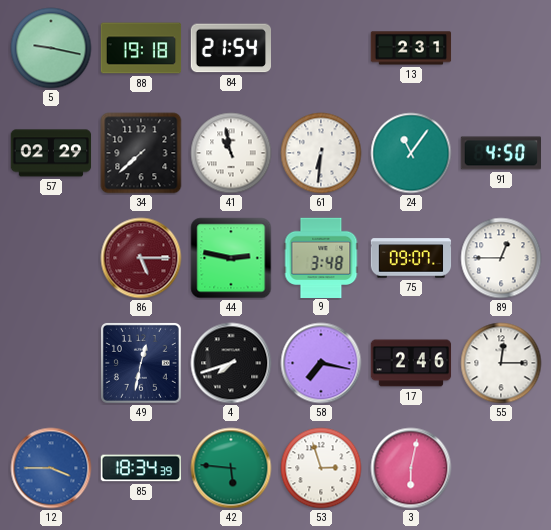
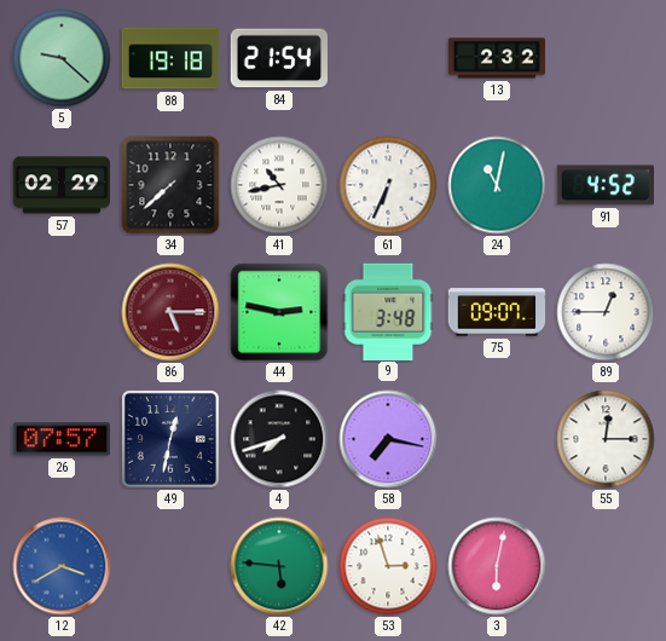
5: 9:17 -> 9:22
13: 2:31 -> 2:32
41: 10:58 -> 10:43
61: 6:31 -> 6:34
24: 11:06 -> 11:02
91: 4:50 -> 4:52
26: none -> 07:57
17: 2:46 -> none
12: 3:45 -> 3:40
85: 18:34 -> none
